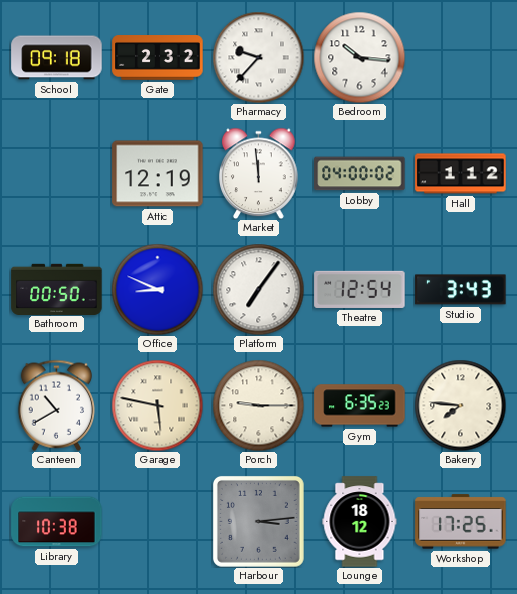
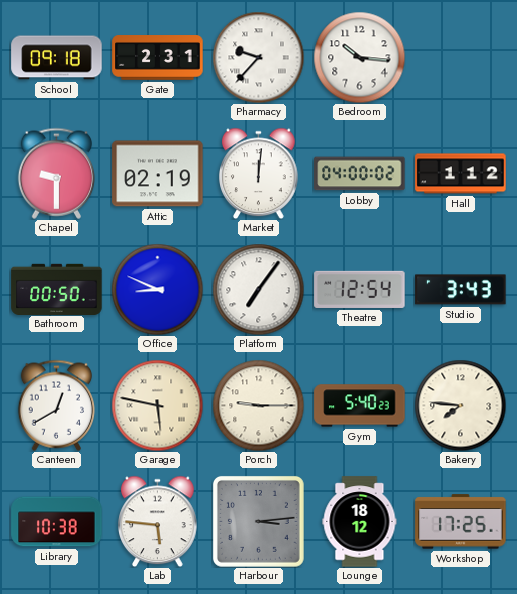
Gate: 2:32 -> 2:31
Chapel: none -> 9:30
Attic: 12:19 -> 02:19
Market: 11:59 -> 12:01
Canteen: 10:40 -> 12:40
Gym: 6:35 -> 5:40
Lab: none -> 5:46
